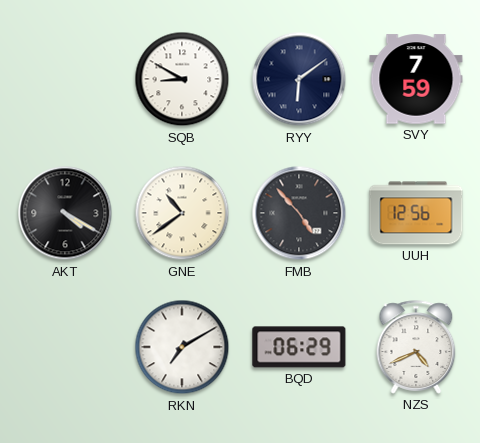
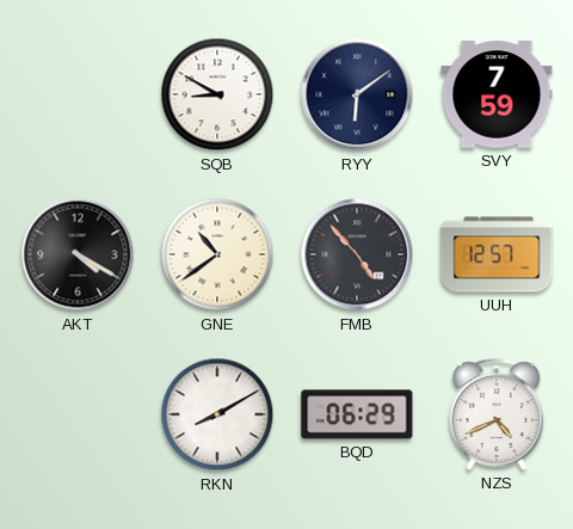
UUH: 12:56 -> 12:57
RKN: 7:10 -> 8:10
